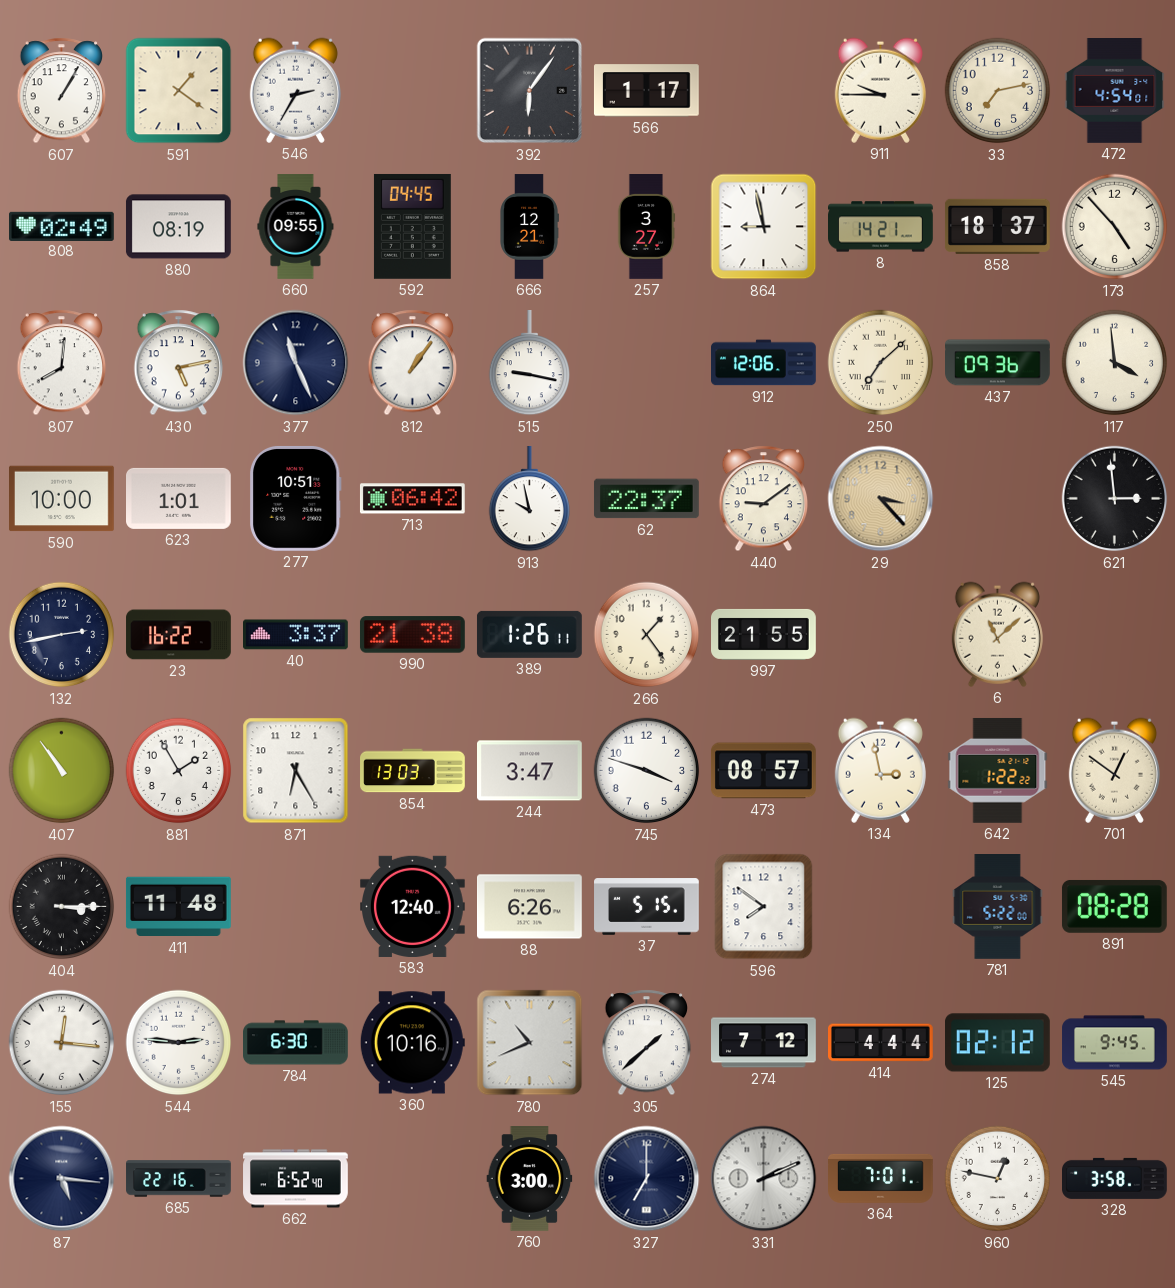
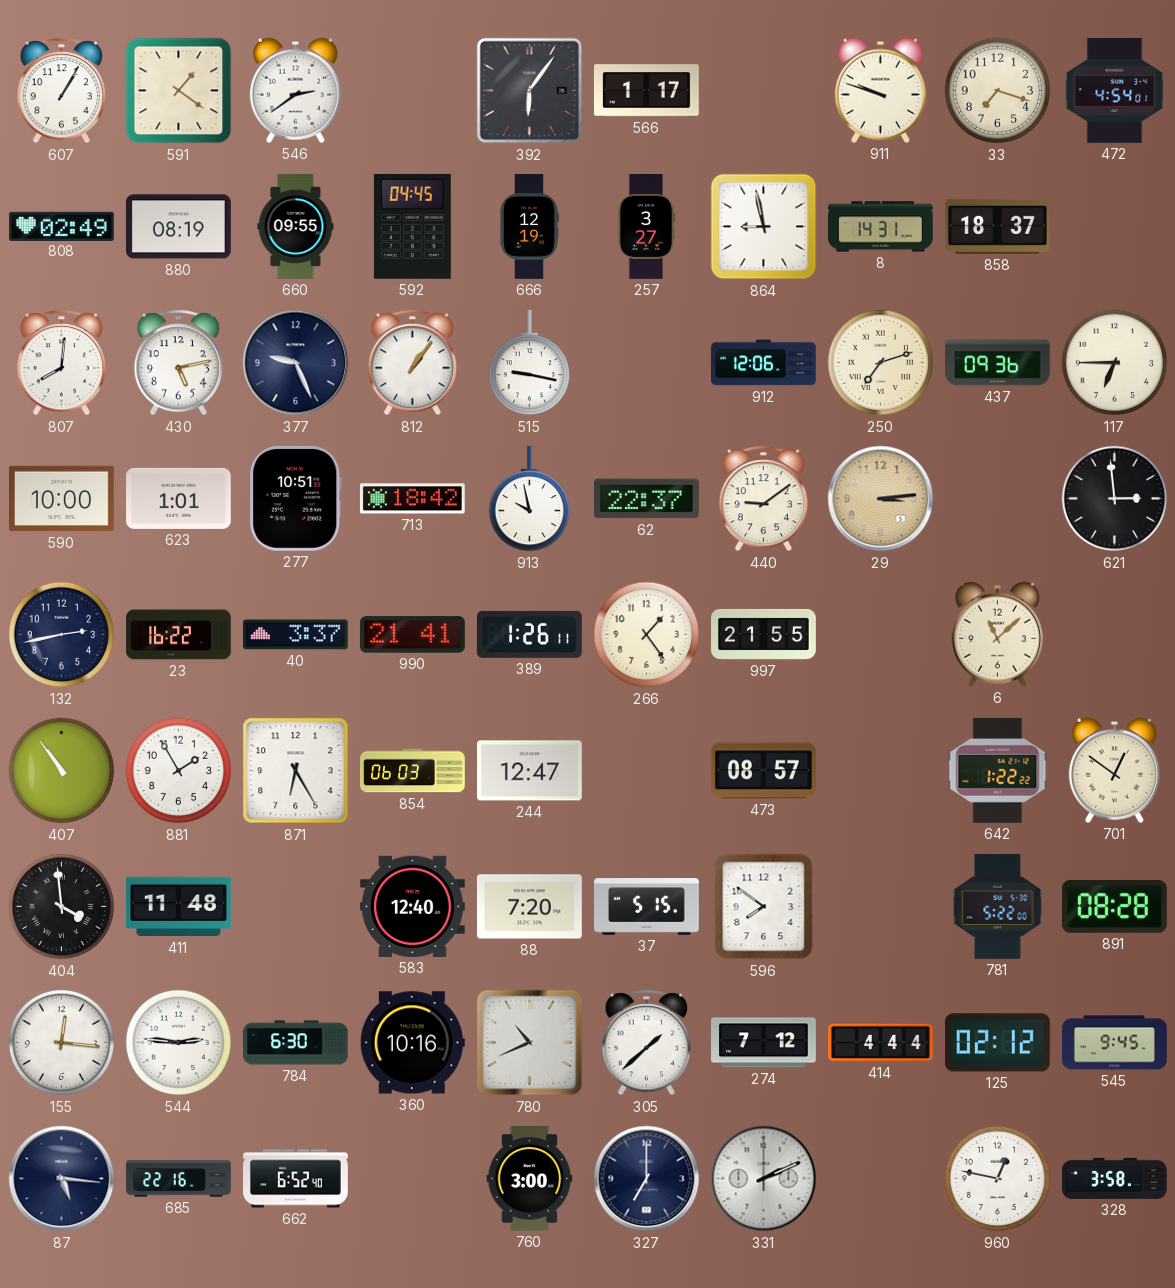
546: 2:35 -> 2:39
911: 9:45 -> 9:48
33: 7:13 -> 7:18
666: 12:21 -> 12:19
8: 14:21 -> 14:31
173: 4:53 -> none
377: 11:26 -> 9:26
250: 7:08 -> 7:12
117: 3:59 -> 6:45
713: 06:42 -> 18:42
29: 3:23 -> 3:14
990: 21:38 -> 21:41
854: 13:03 -> 06:03
244: 3:47 -> 12:47
745: 3:48 -> none
134: 2:58 -> none
404: 3:15 -> 3:59
88: 6:26 -> 7:20
364: 7:01 -> none
